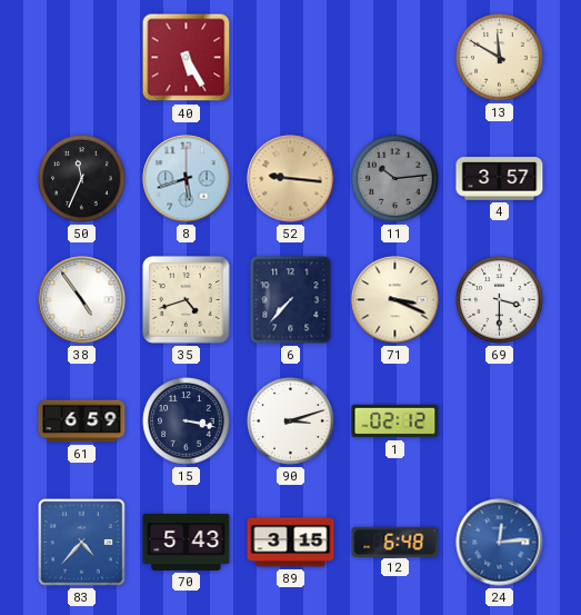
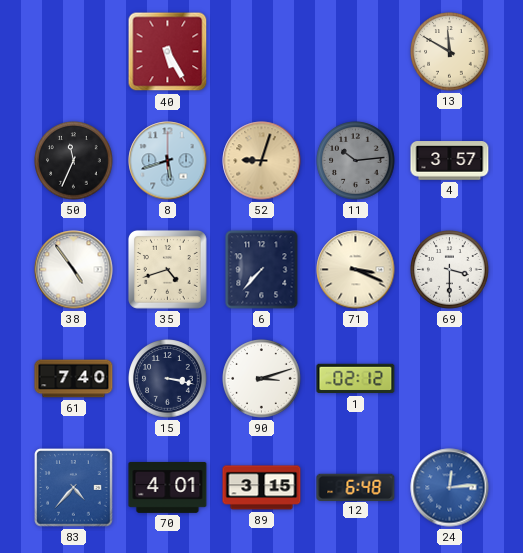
52: 9:16 -> 9:03
61: 6:59 -> 7:40
70: 5:43 -> 4:01
